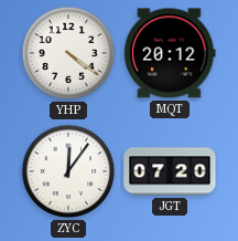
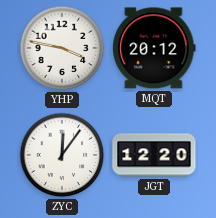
YHP: 4:21 -> 3:47
JGT: 07:20 -> 12:20
